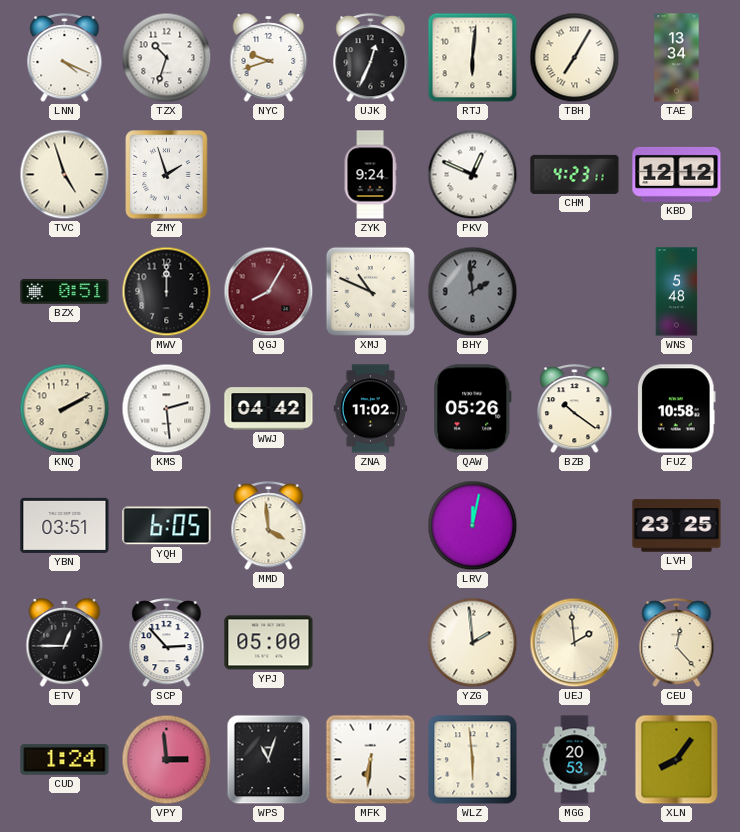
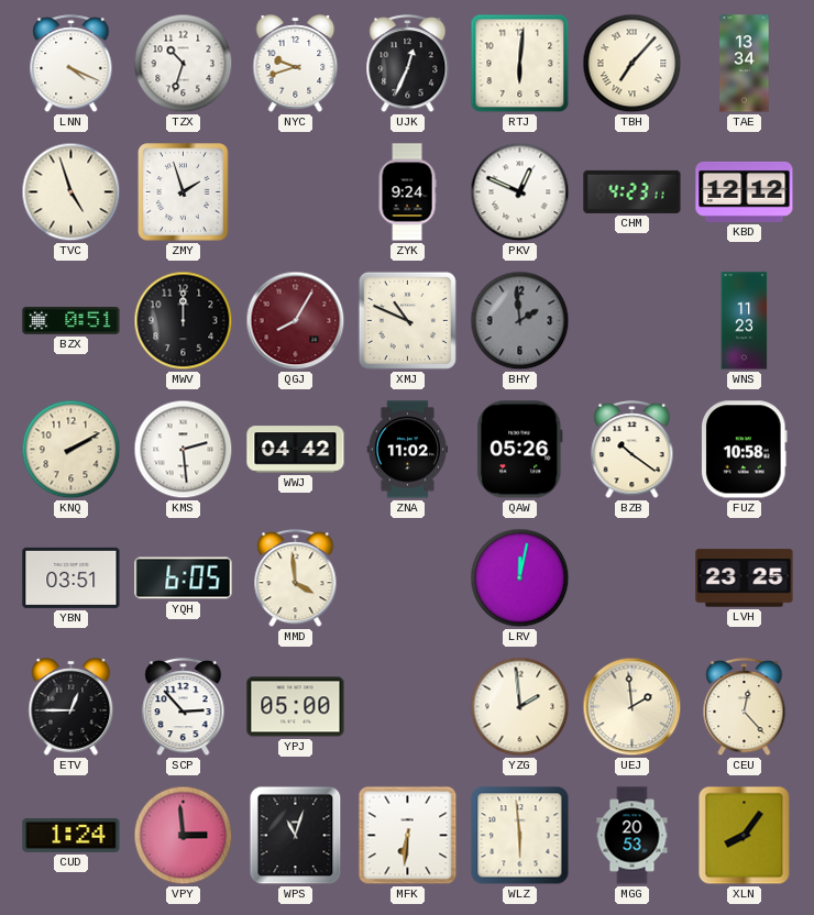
TBH: 7:05 -> 7:07
WNS: 5:48 -> 11:23
